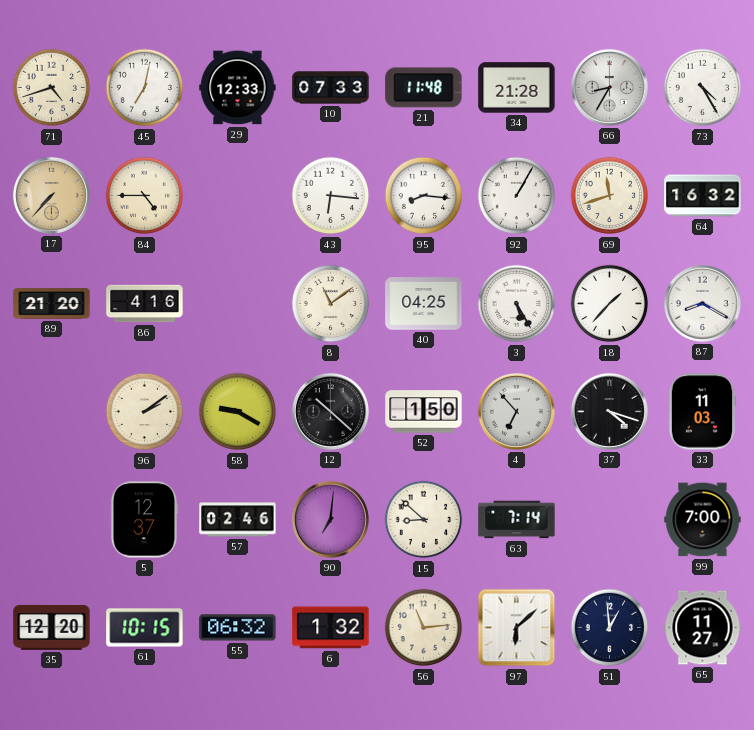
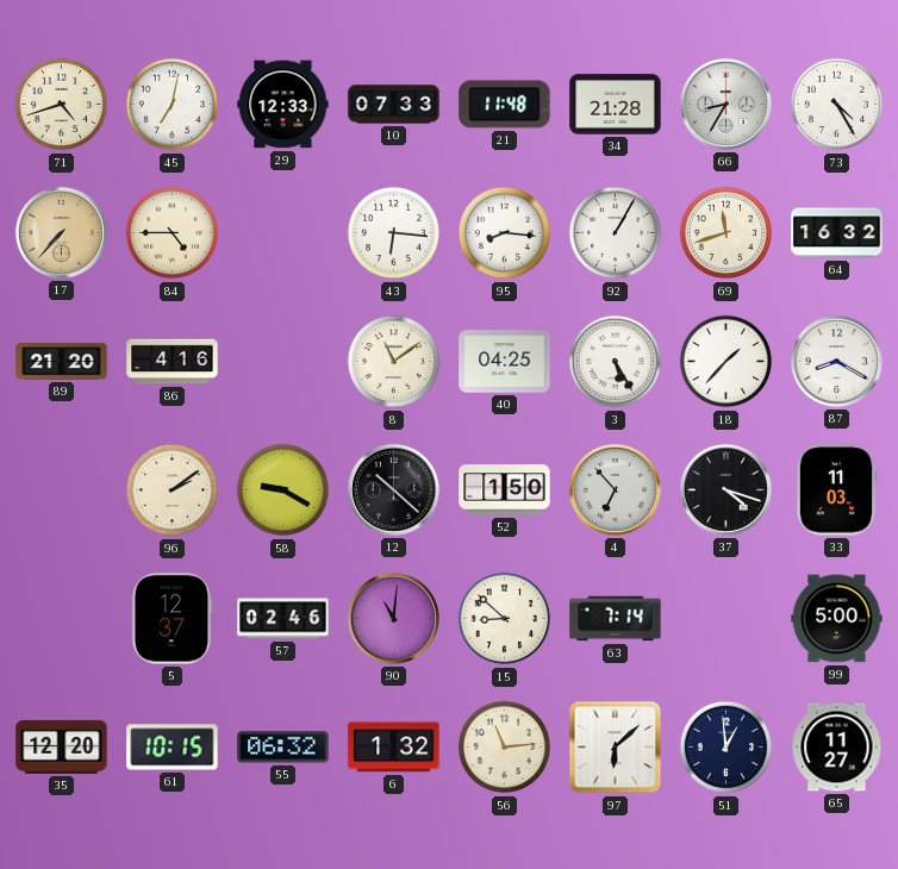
90: 7:01 -> 11:01
99: 7:00 -> 5:00
